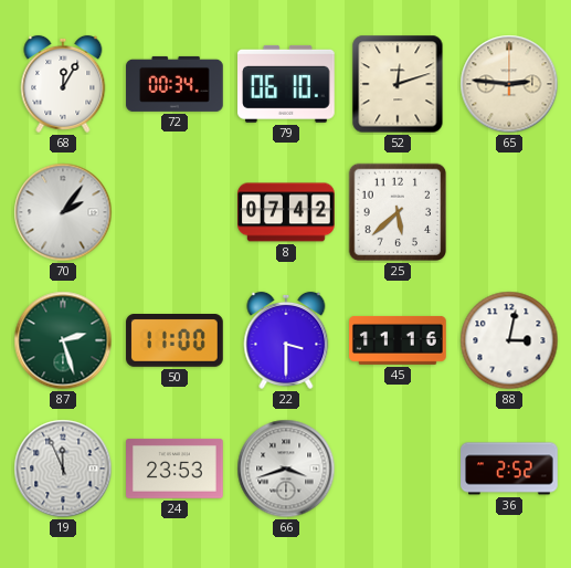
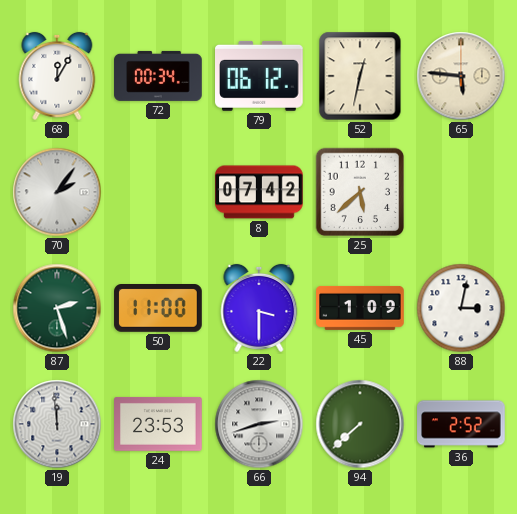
79: 06:10 -> 06:12
52: 12:12 -> 12:32
65: 2:46 -> 5:46
45: 11:16 -> 1:09
19: 11:56 -> 11:59
66: 3:42 -> 2:42
94: none -> 7:38
